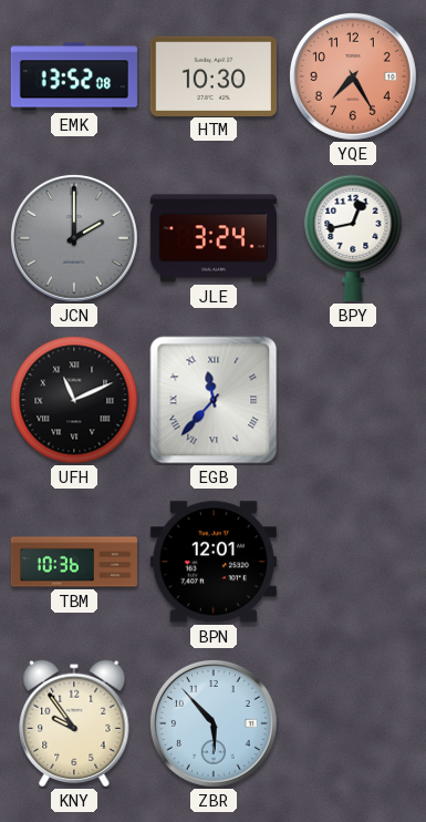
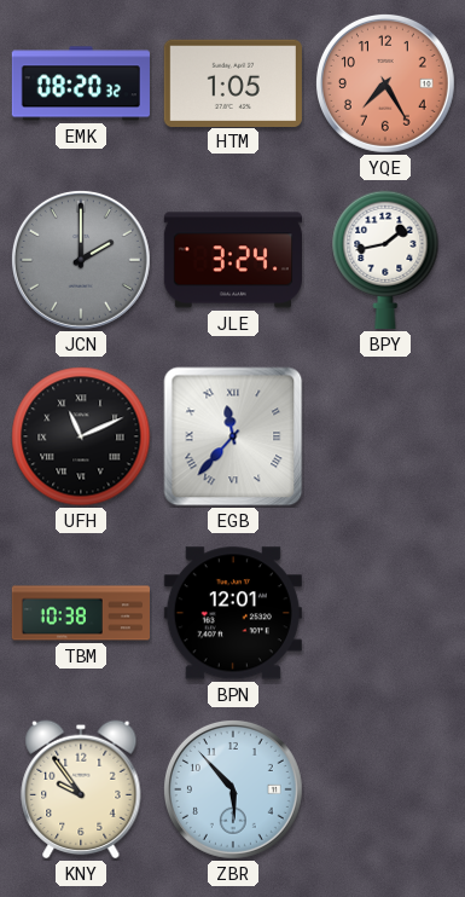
EMK: 13:52 -> 08:20
HTM: 10:30 -> 1:05
BPY: 12:43 -> 1:43
TBM: 10:36 -> 10:38
